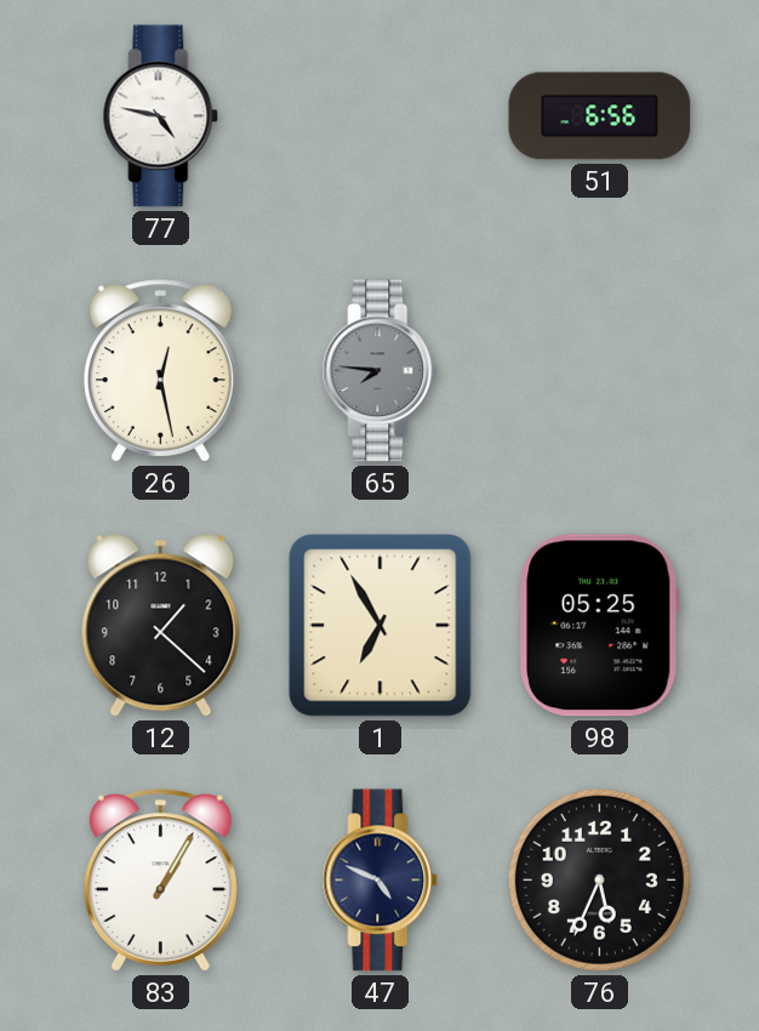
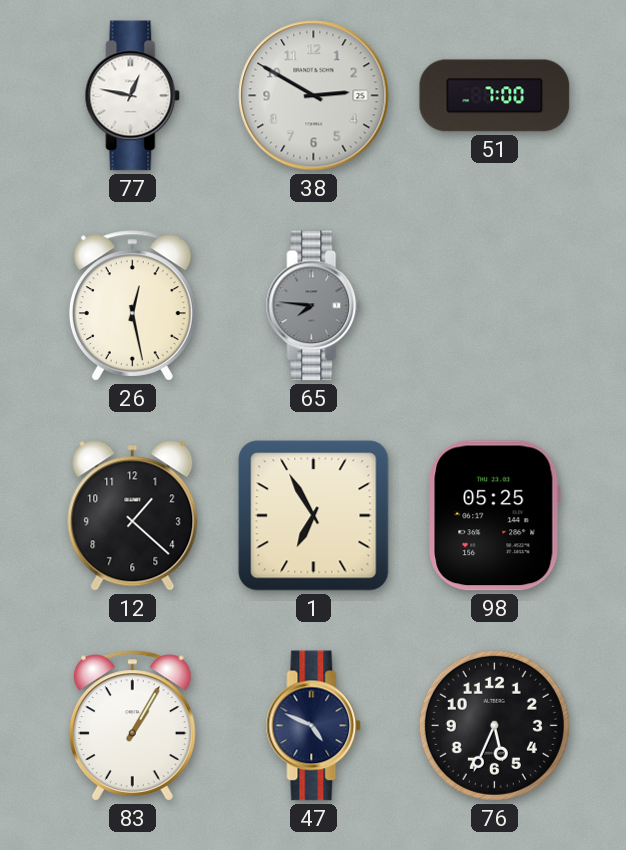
77: 4:47 -> 12:47
38: none -> 2:50
51: 6:56 -> 7:00
